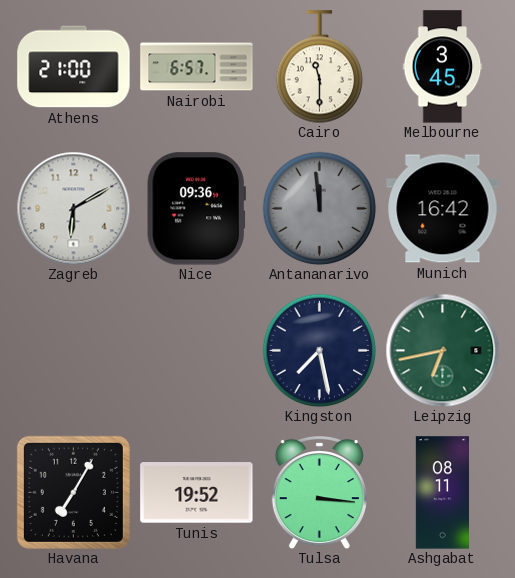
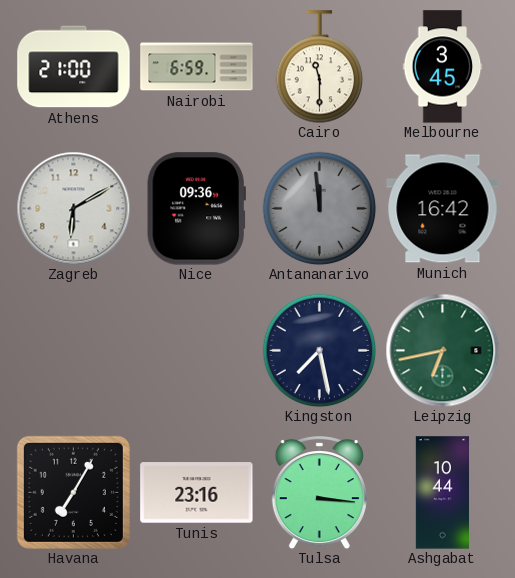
Nairobi: 6:57 -> 6:59
Tunis: 19:52 -> 23:16
Ashgabat: 08:11 -> 10:44
